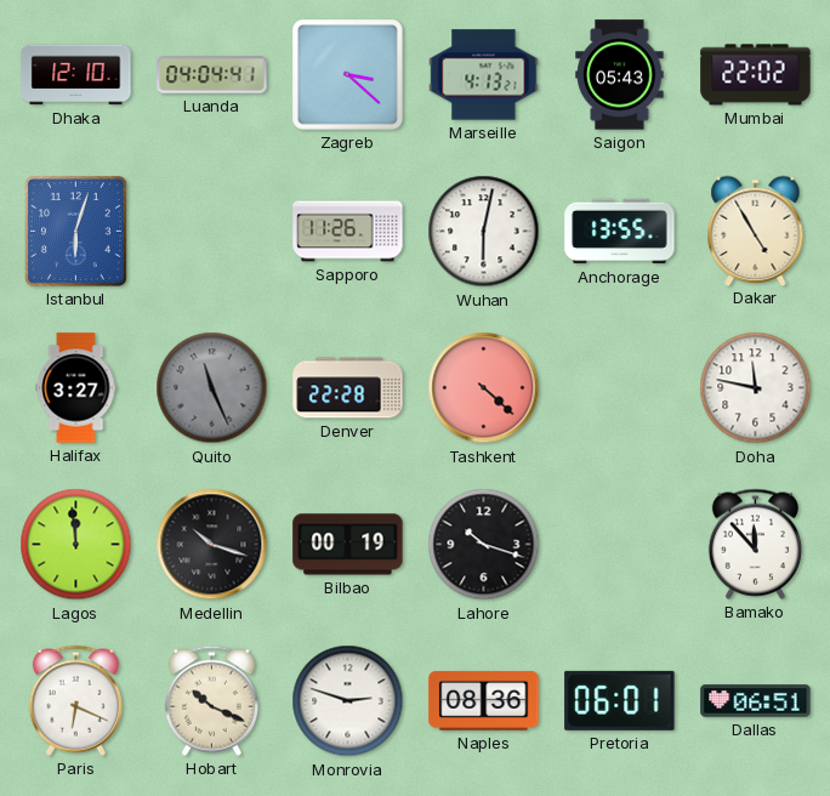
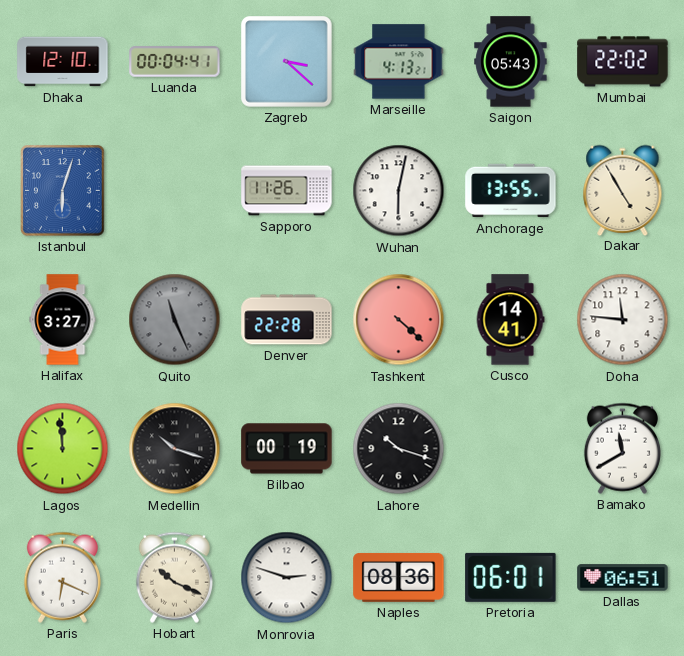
Luanda: 04:04 -> 00:04
Cusco: none -> 14:41
Doha: 11:47 -> 11:46
Bamako: 11:53 -> 11:40
